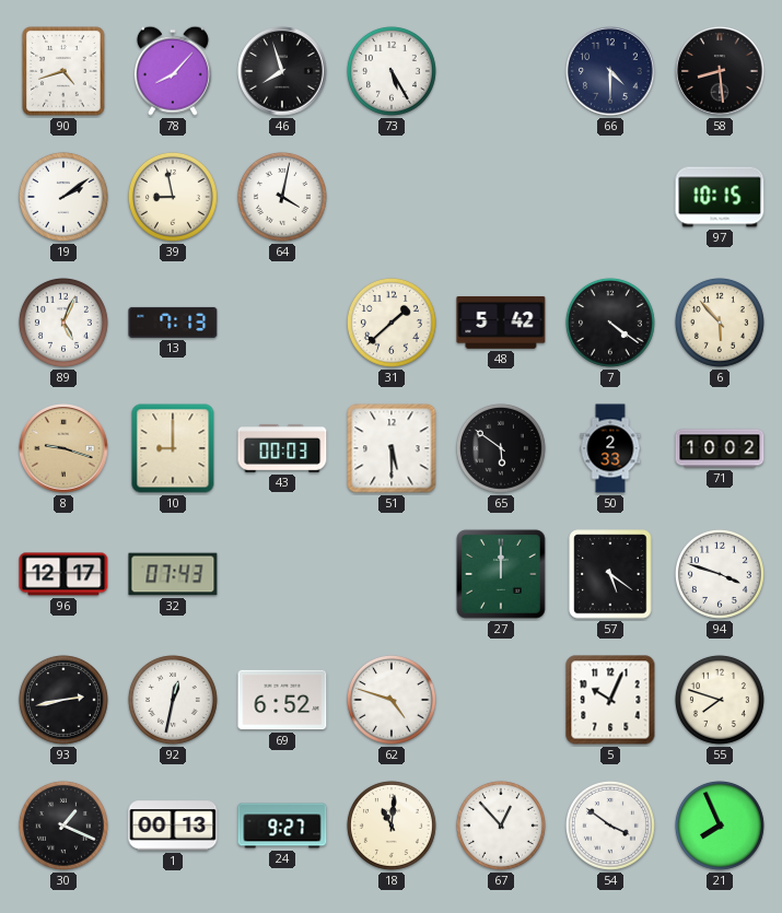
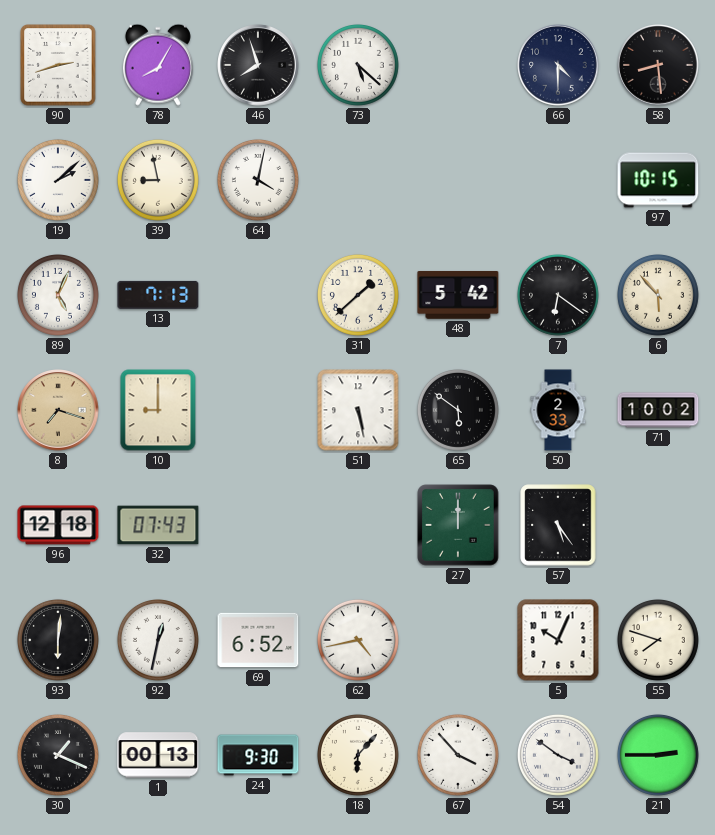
90: 4:42 -> 2:42
78: 8:07 -> 8:05
73: 5:25 -> 5:22
19: 2:09 -> 2:08
7: 4:21 -> 6:21
8: 9:18 -> 7:18
43: 00:03 -> none
51: 5:30 -> 5:28
96: 12:17 -> 12:18
57: 5:21 -> 5:24
94: 3:48 -> none
93: 2:43 -> 6:01
62: 4:48 -> 4:43
24: 9:27 -> 9:30
18: 11:01 -> 6:07
67: 12:53 -> 3:53
21: 7:56 -> 2:45
